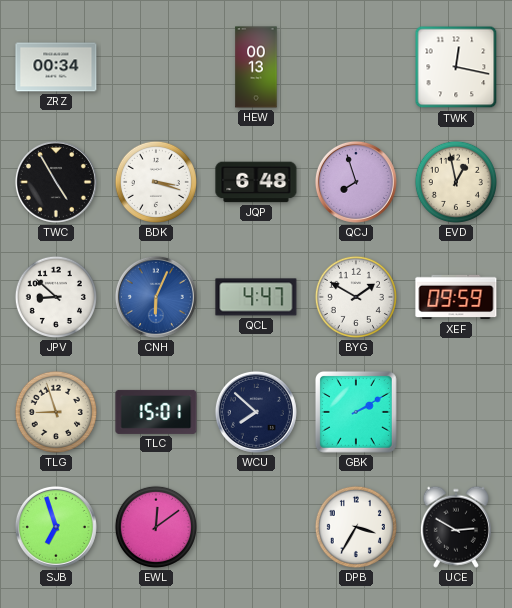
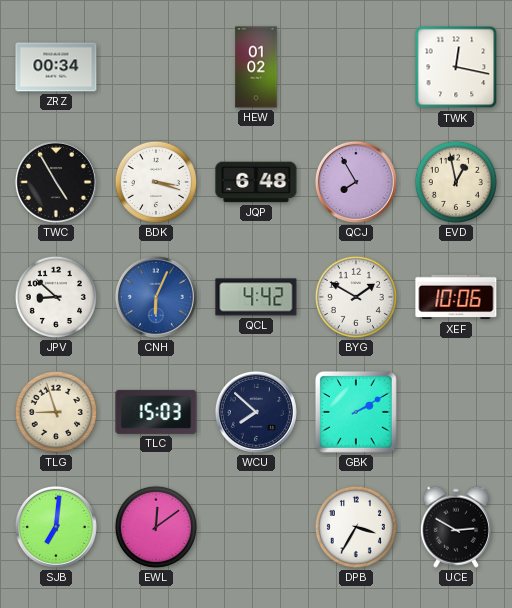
HEW: 00:13 -> 01:02
QCJ: 7:57 -> 7:55
QCL: 4:47 -> 4:42
XEF: 09:59 -> 10:06
TLC: 15:01 -> 15:03
SJB: 6:57 -> 7:01
